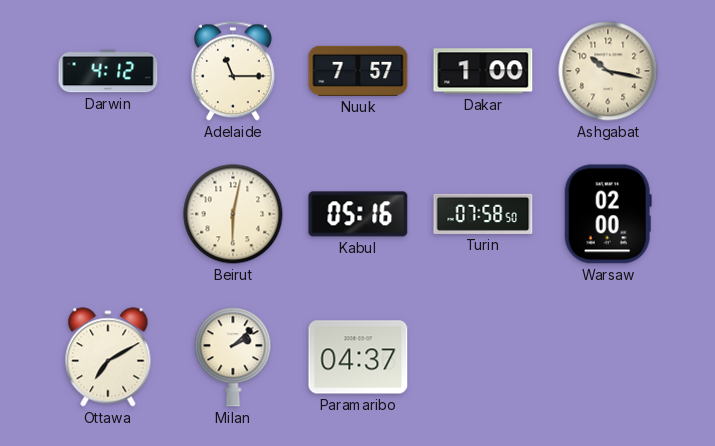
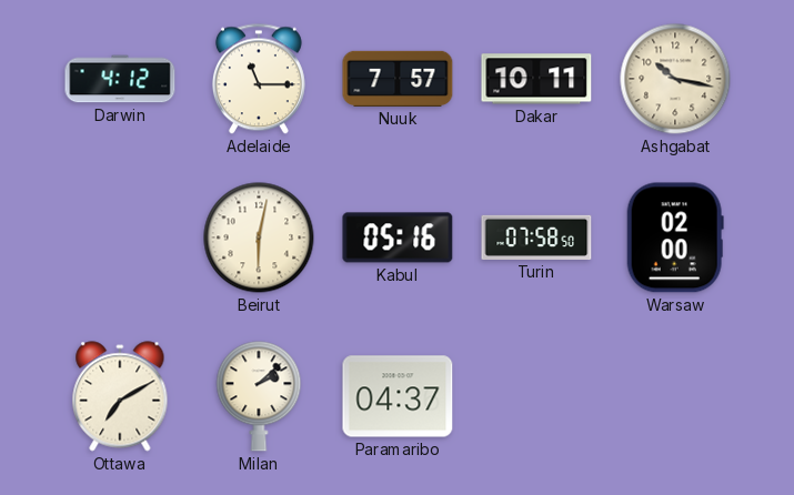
Dakar: 1:00 -> 10:11
